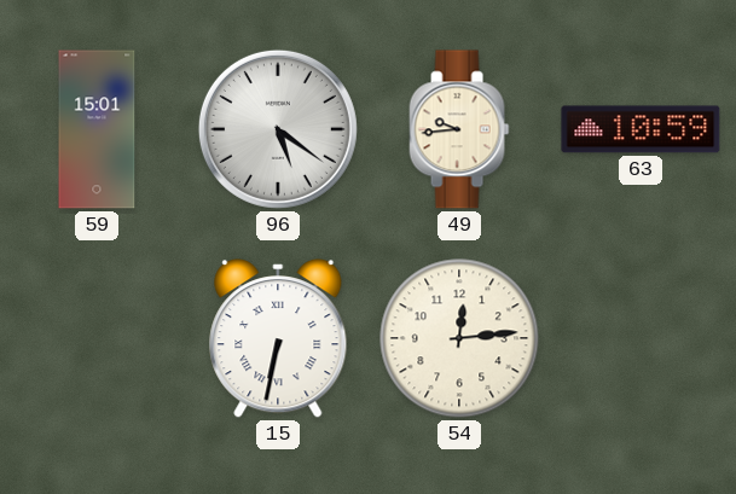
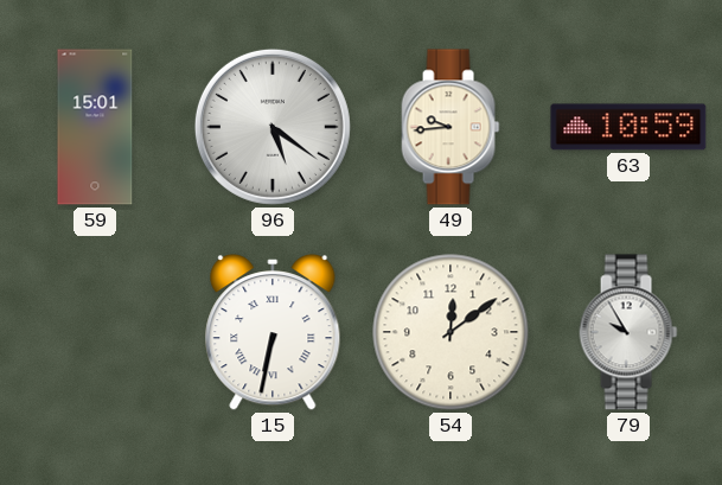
54: 12:14 -> 12:09
79: none -> 9:55
